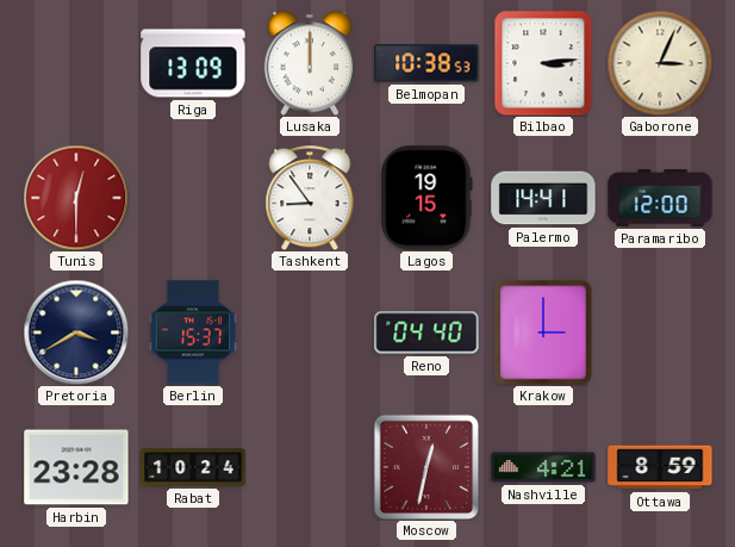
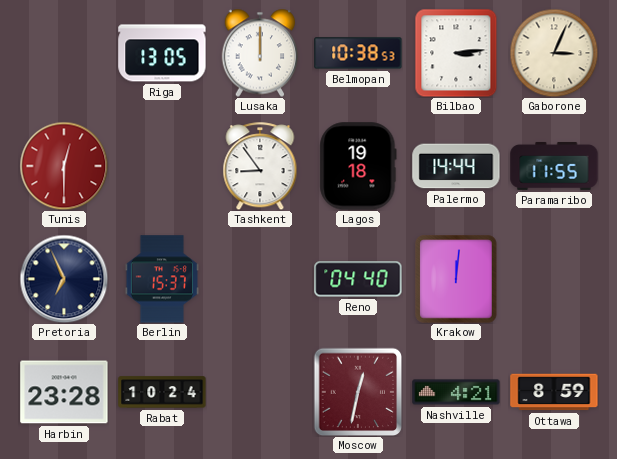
Riga: 13:09 -> 13:05
Lagos: 19:15 -> 19:18
Palermo: 14:41 -> 14:44
Paramaribo: 12:00 -> 11:55
Pretoria: 3:40 -> 6:56
Krakow: 3:00 -> 12:01
